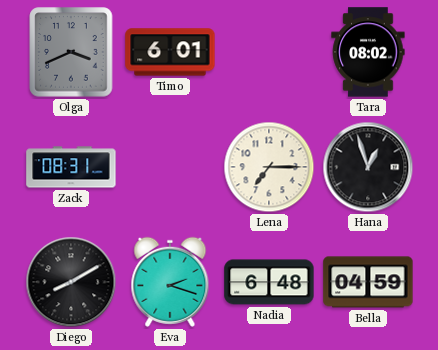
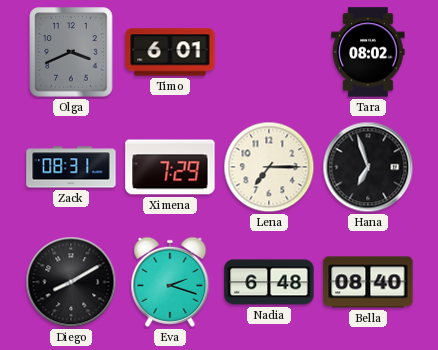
Ximena: none -> 7:29
Hana: 12:57 -> 6:57
Bella: 04:59 -> 08:40
